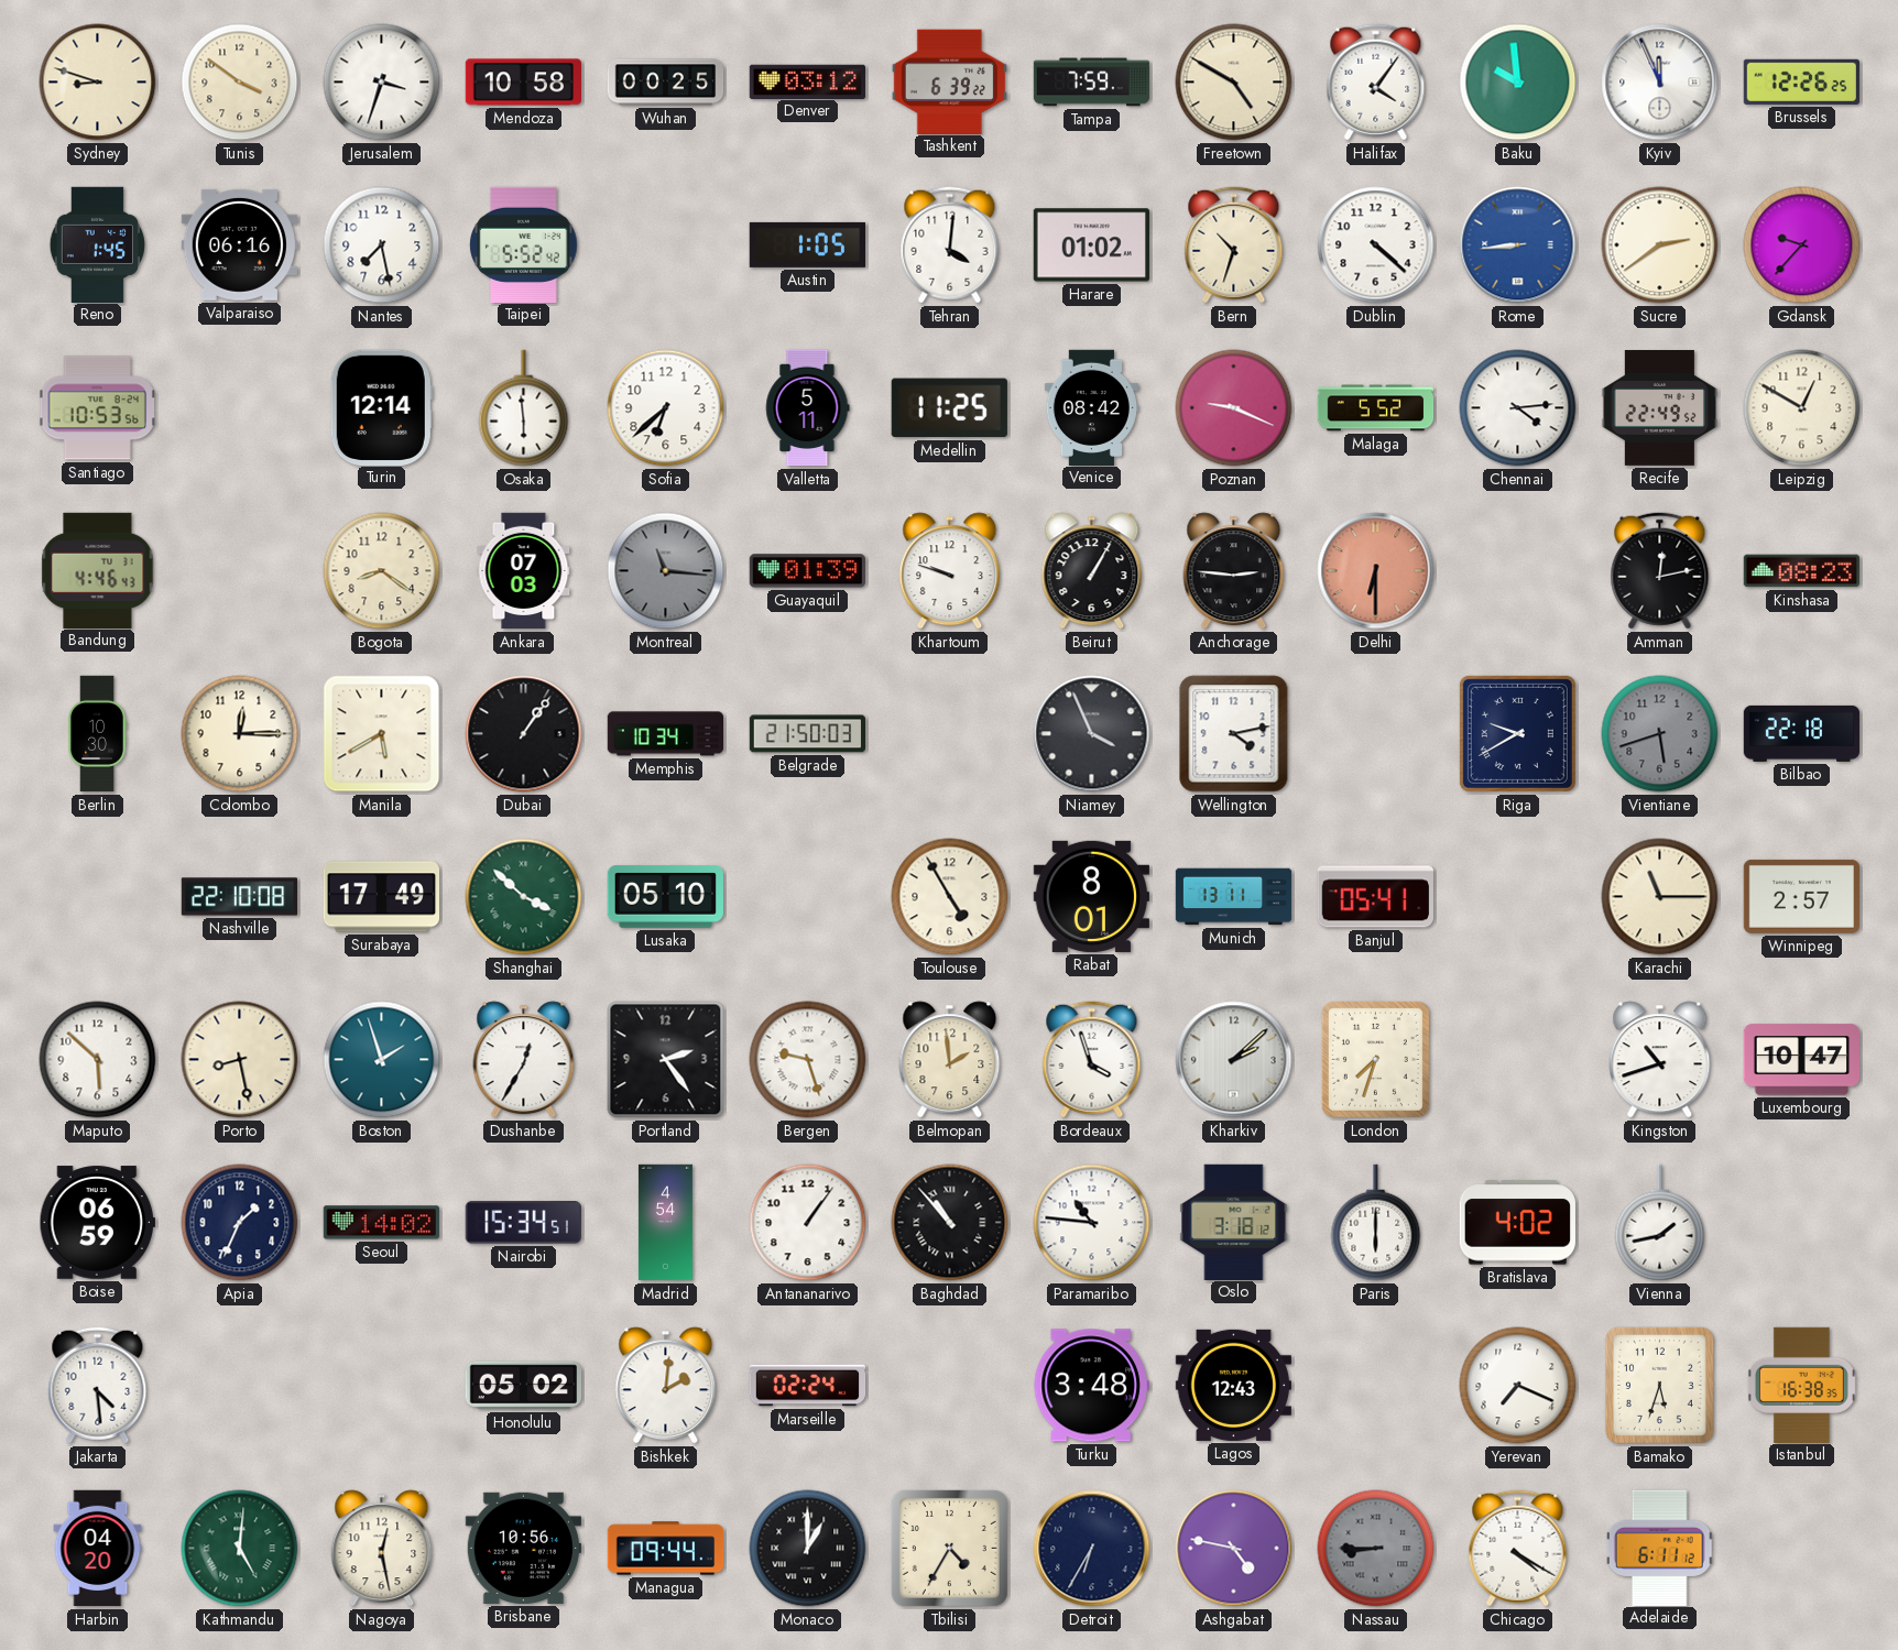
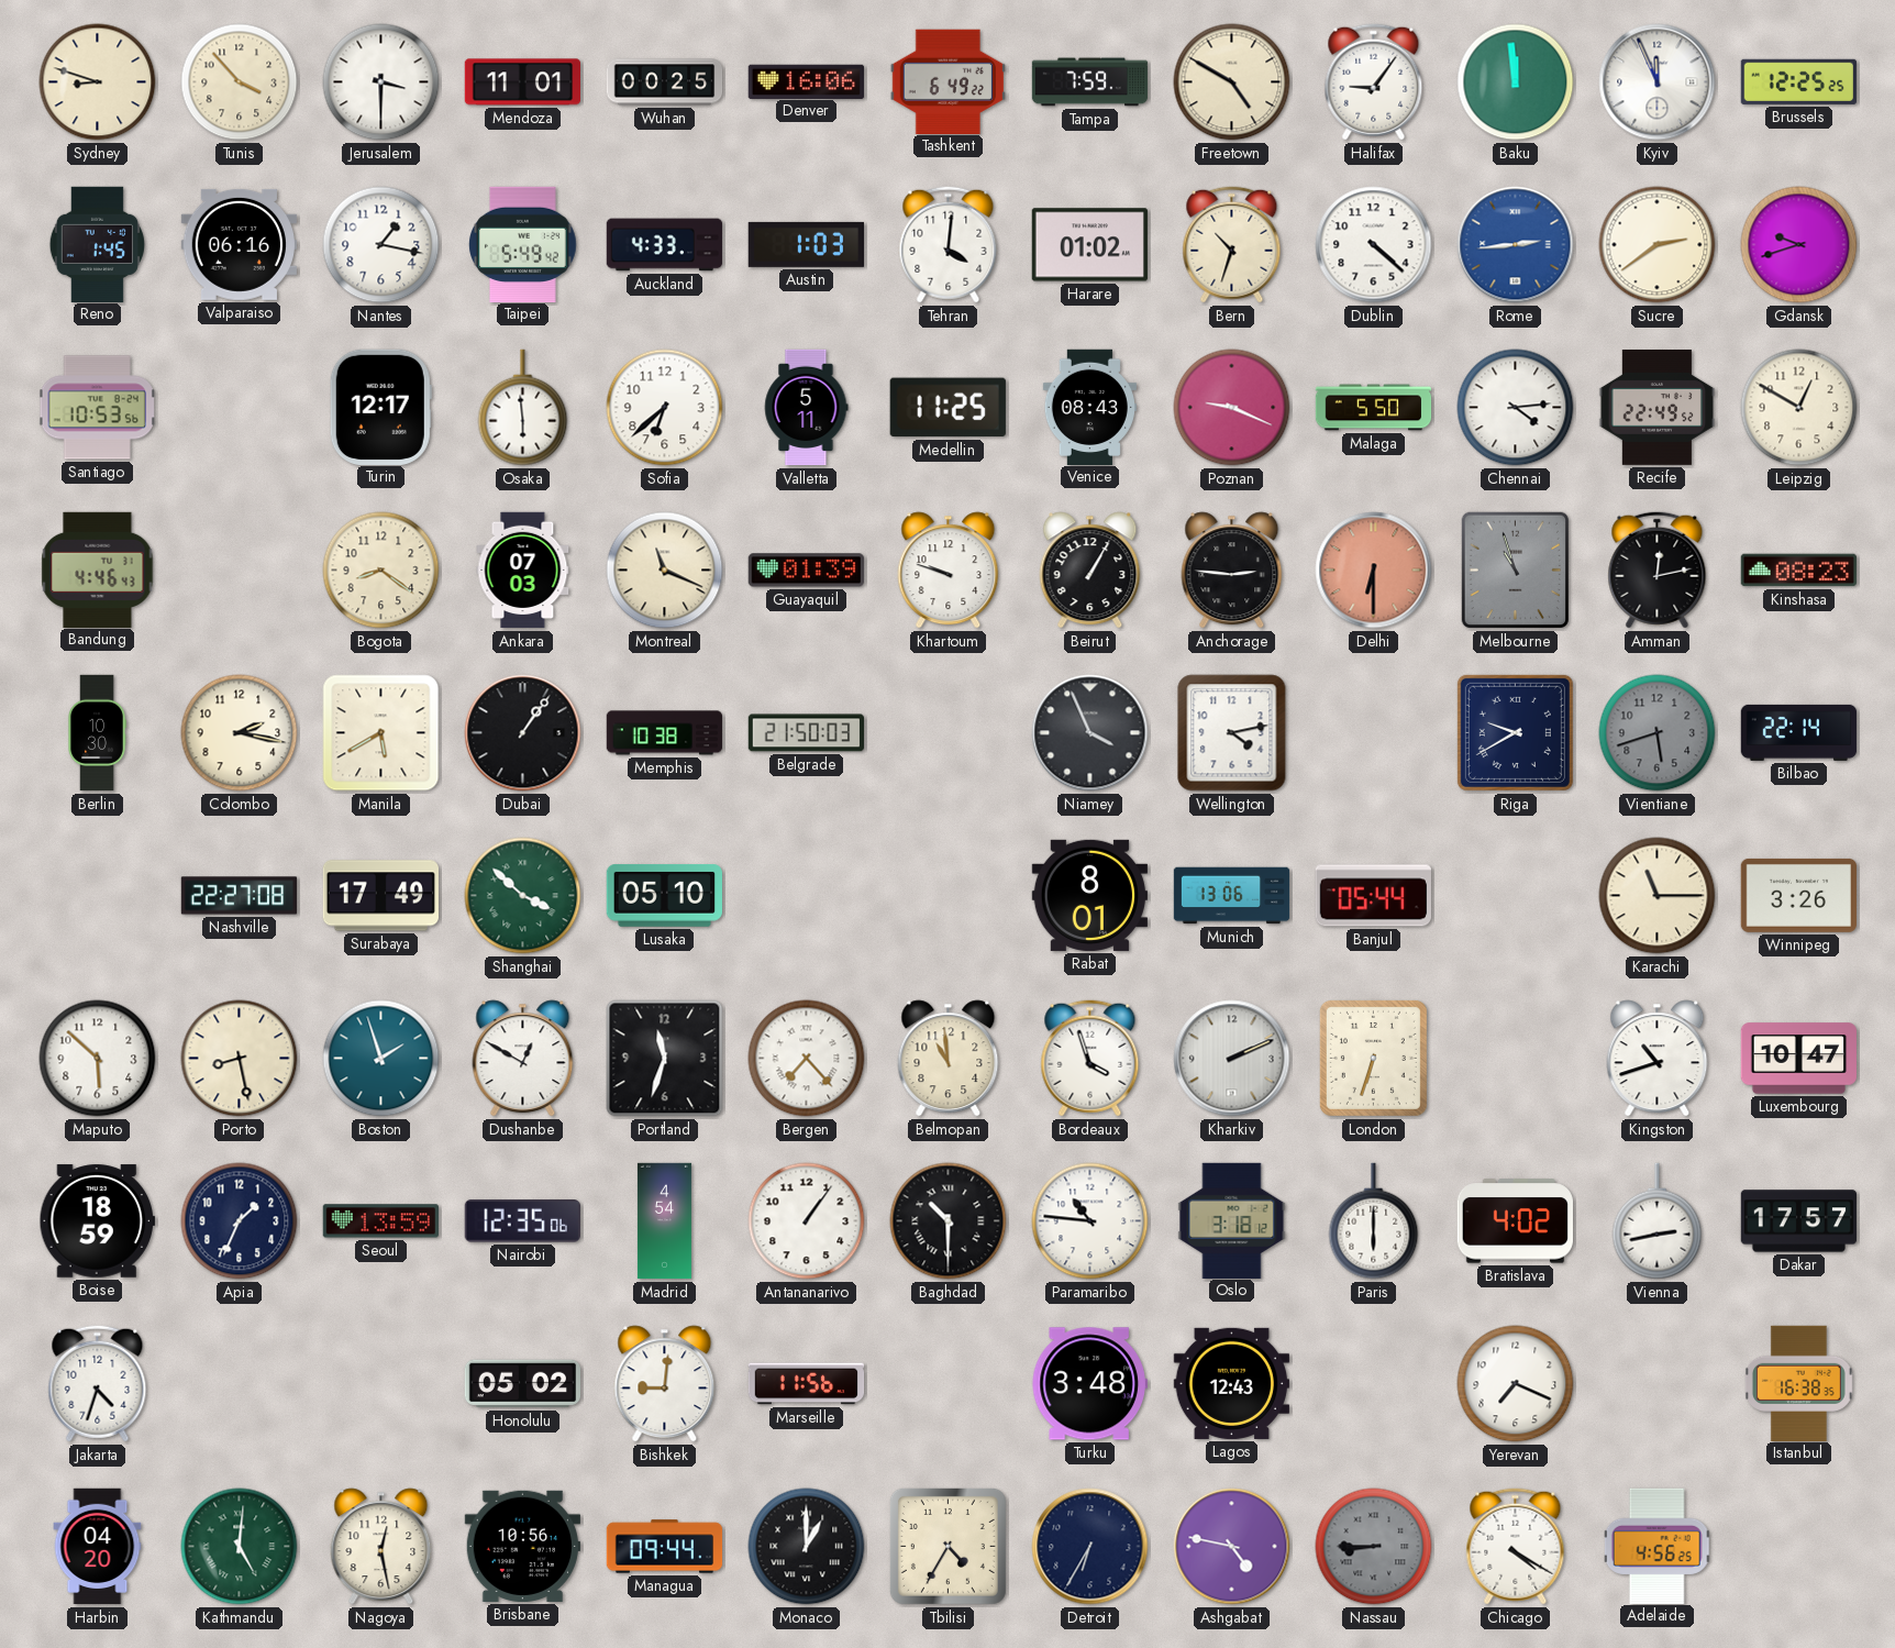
Tunis: 3:51 -> 3:53
Jerusalem: 3:33 -> 3:30
Mendoza: 10:58 -> 11:01
Denver: 03:12 -> 16:06
Tashkent: 6:39 -> 6:49
Halifax: 4:06 -> 9:06
Baku: 9:59 -> 11:59
Brussels: 12:26 -> 12:25
Nantes: 7:28 -> 1:17
Taipei: 5:52 -> 5:49
Auckland: none -> 4:33
Austin: 1:05 -> 1:03
Rome: 8:44 -> 2:44
Gdansk: 9:37 -> 9:42
Turin: 12:14 -> 12:17
Venice: 08:42 -> 08:43
Malaga: 5:52 -> 5:50
Montreal: 11:16 -> 11:19
Montreal dial: grey -> cream
Melbourne: none -> 10:57
Colombo: 12:15 -> 2:17
Memphis: 10:34 -> 10:38
Bilbao: 22:18 -> 22:14
Nashville: 22:10 -> 22:27
Toulouse: 4:55 -> none
Munich: 13:11 -> 13:06
Banjul: 05:41 -> 05:44
Winnipeg: 2:57 -> 3:26
Dushanbe: 12:35 -> 12:50
Portland: 2:24 -> 11:33
Bergen: 9:27 -> 7:23
Belmopan: 1:59 -> 10:59
Kharkiv: 2:08 -> 2:11
London: 7:33 -> 6:33
Boise: 06:59 -> 18:59
Seoul: 14:02 -> 13:59
Nairobi: 15:34 -> 12:35
Baghdad: 10:53 -> 10:30
Vienna: 1:43 -> 2:43
Dakar: none -> 17:57
Jakarta: 4:29 -> 4:33
Bishkek: 2:01 -> 9:01
Marseille: 02:24 -> 11:56
Bamako: 5:33 -> none
Adelaide: 6:11 -> 4:56
